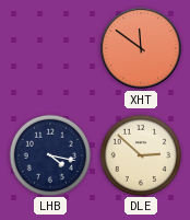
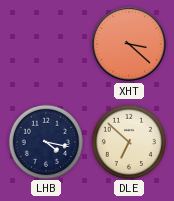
XHT: 11:51 -> 3:22
DLE: 2:52 -> 6:52
